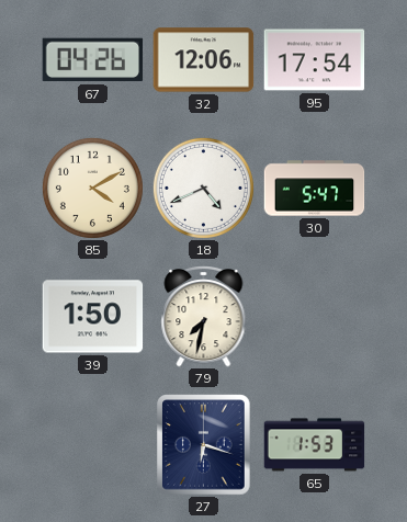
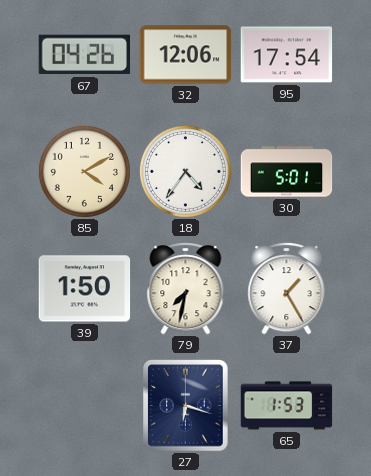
18: 4:41 -> 4:36
30: 5:47 -> 5:01
37: none -> 1:25
